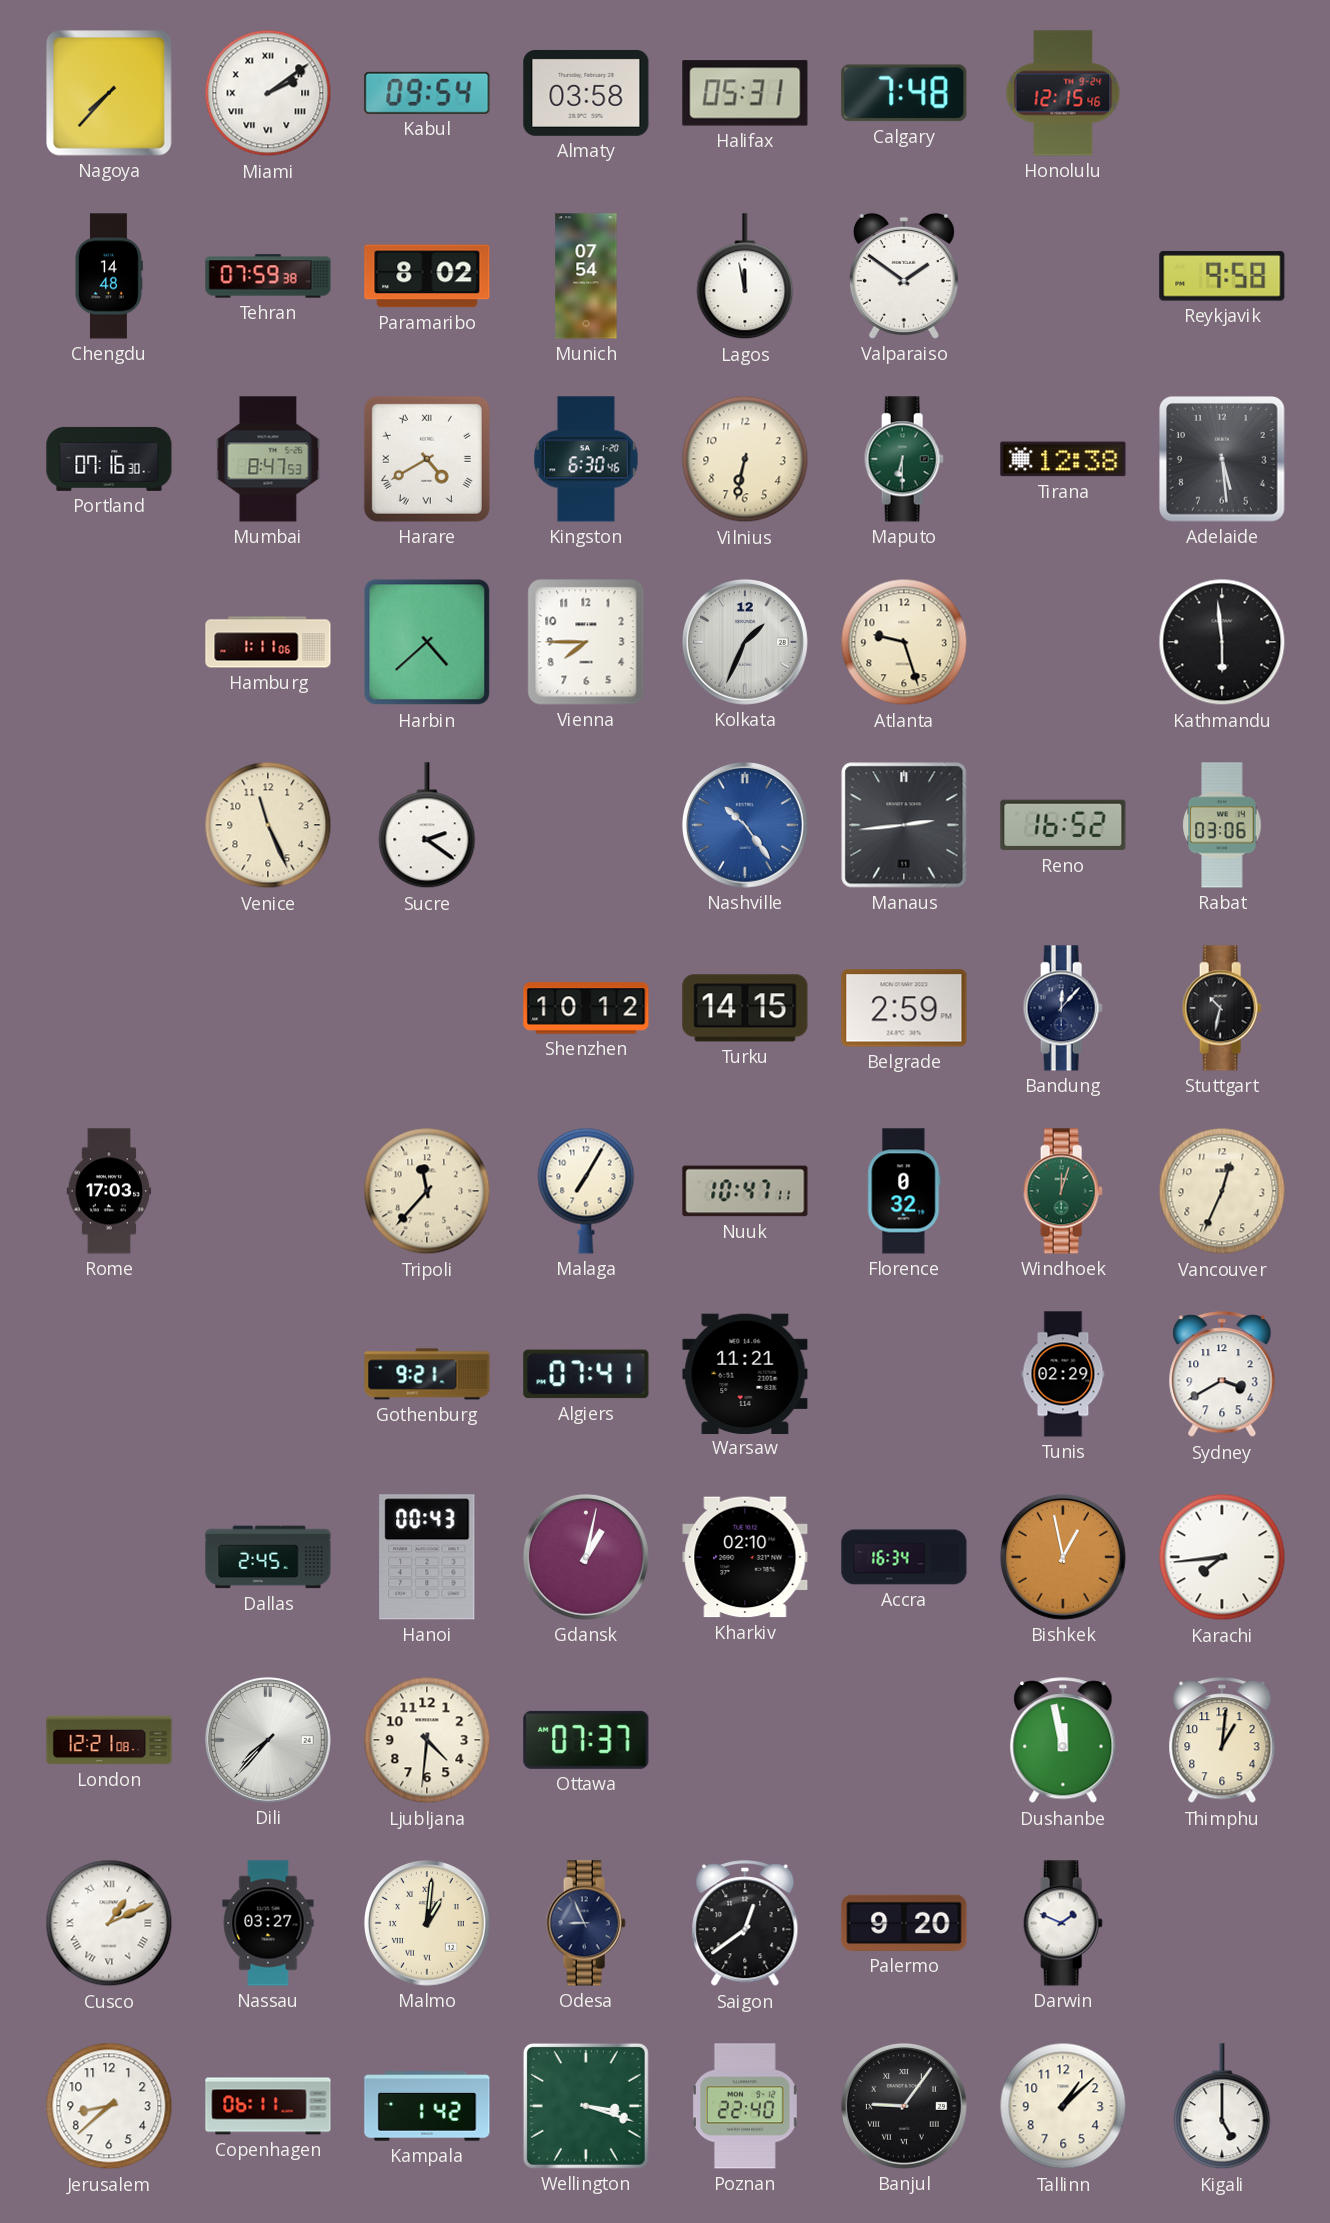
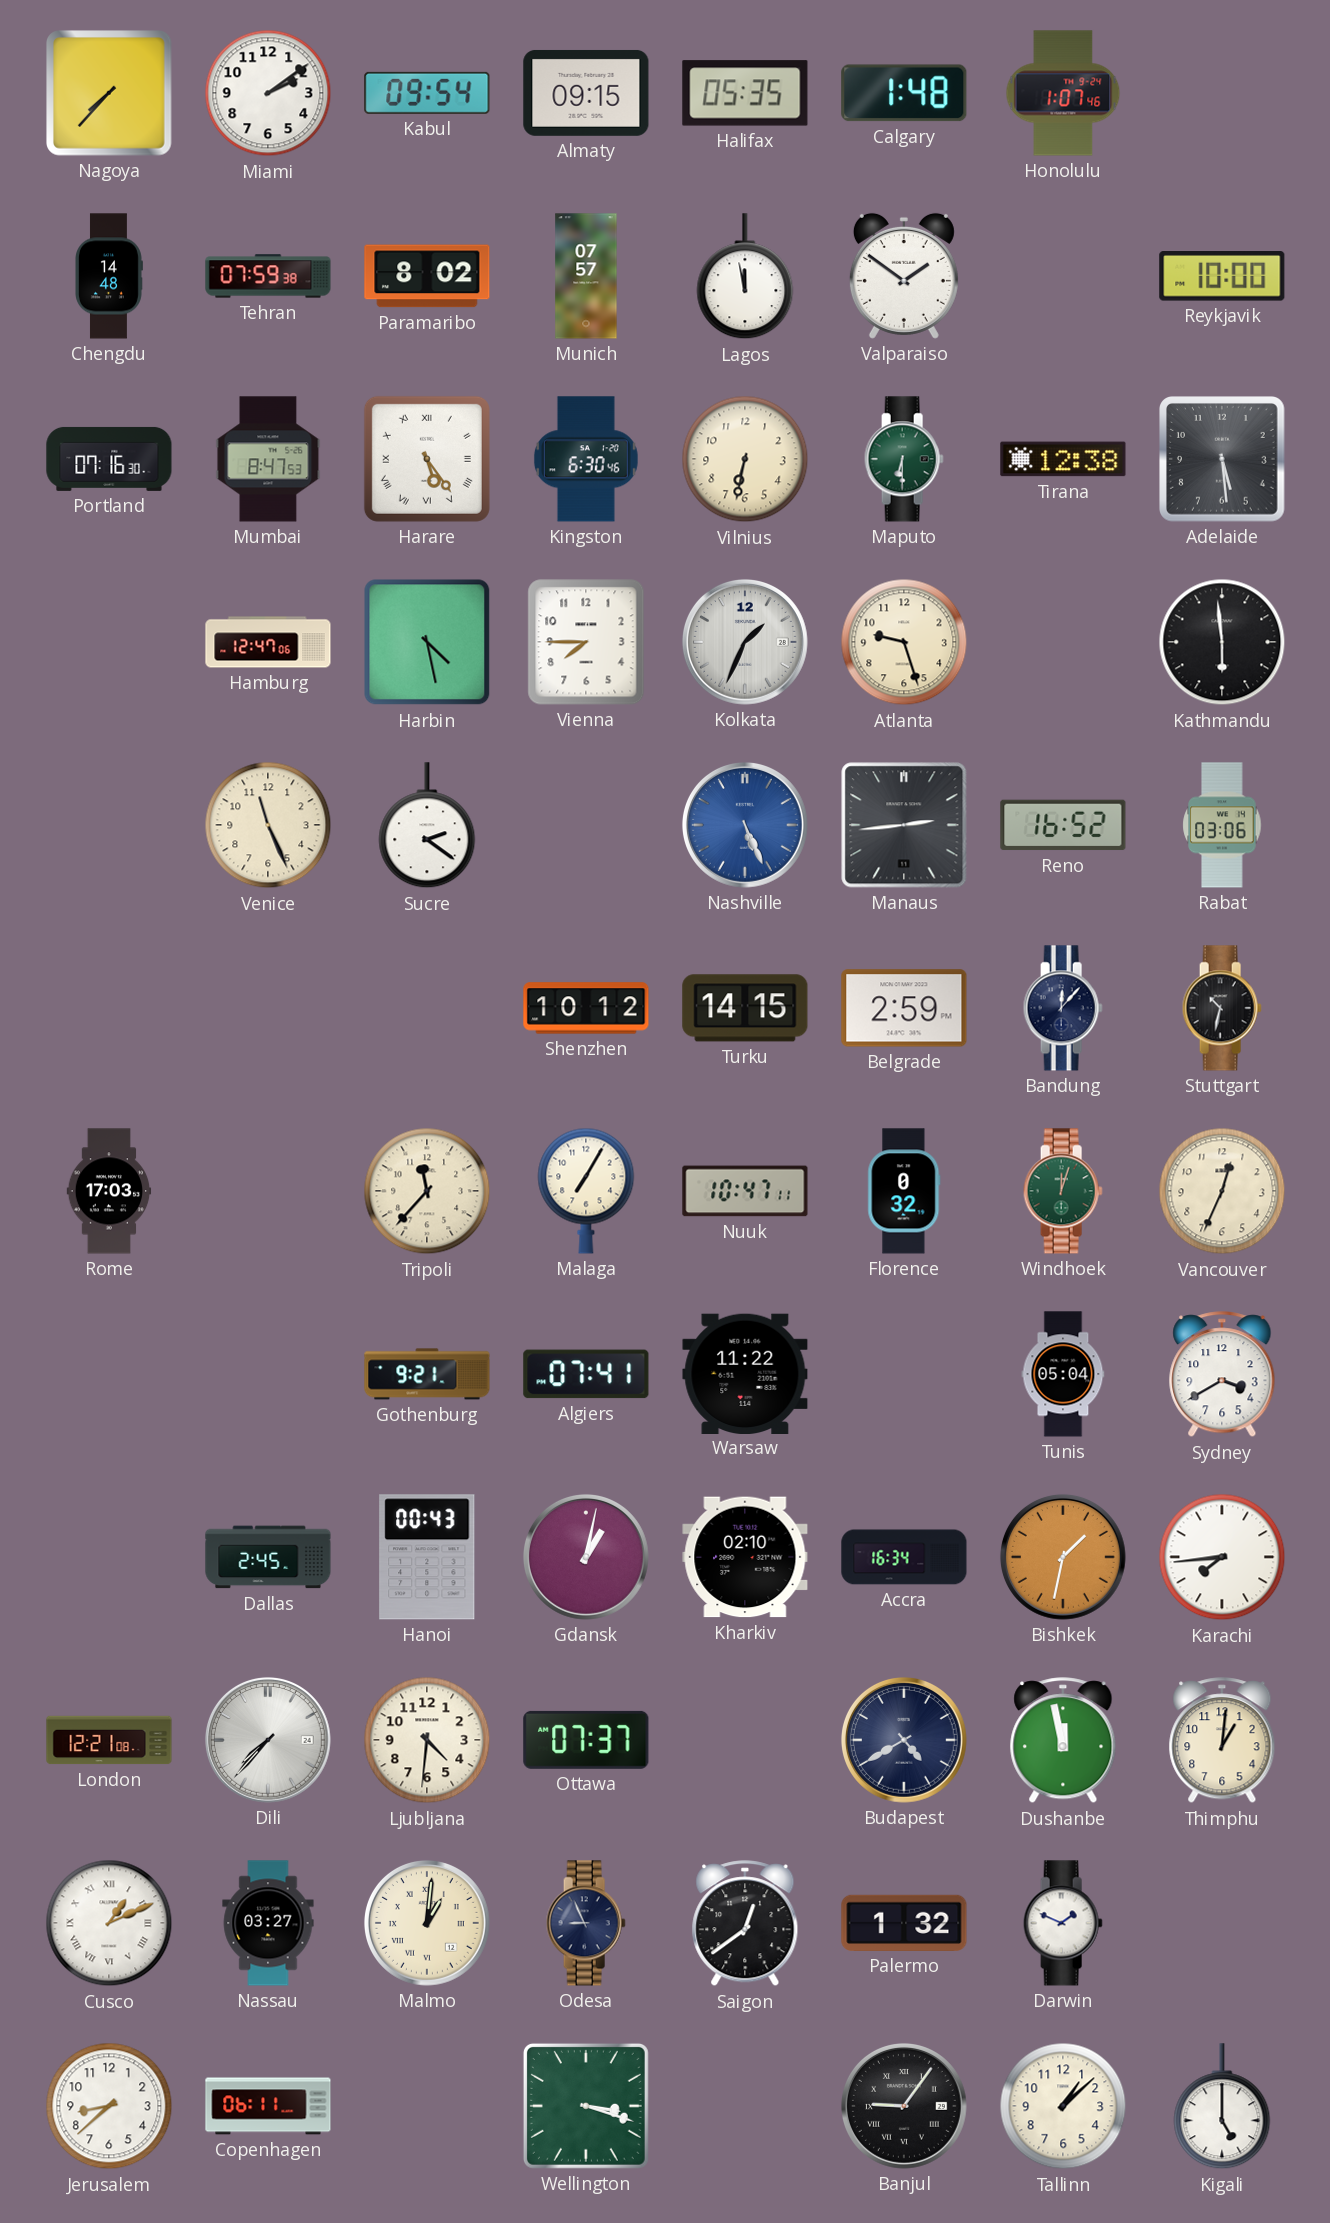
Miami numerals: Roman -> Arabic
Almaty: 03:58 -> 09:15
Halifax: 05:31 -> 05:35
Calgary: 7:48 -> 1:48
Honolulu: 12:15 -> 1:07
Munich: 07:54 -> 07:57
Reykjavik: 9:58 -> 10:00
Harare: 4:40 -> 5:24
Hamburg: 1:11 -> 12:47
Harbin: 4:38 -> 4:28
Nashville: 10:24 -> 5:26
Warsaw: 11:21 -> 11:22
Tunis: 02:29 -> 05:04
Bishkek: 12:58 -> 1:32
Budapest: none -> 4:40
Palermo: 9:20 -> 1:32
Kampala: 1:42 -> none
Poznan: 22:40 -> none
